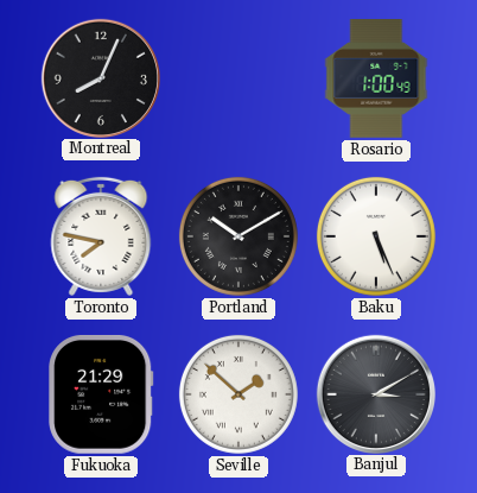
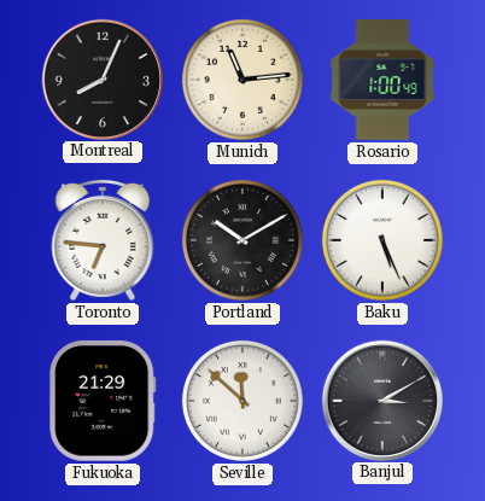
Munich: none -> 11:14
Toronto: 7:47 -> 6:46
Seville: 1:52 -> 11:52
